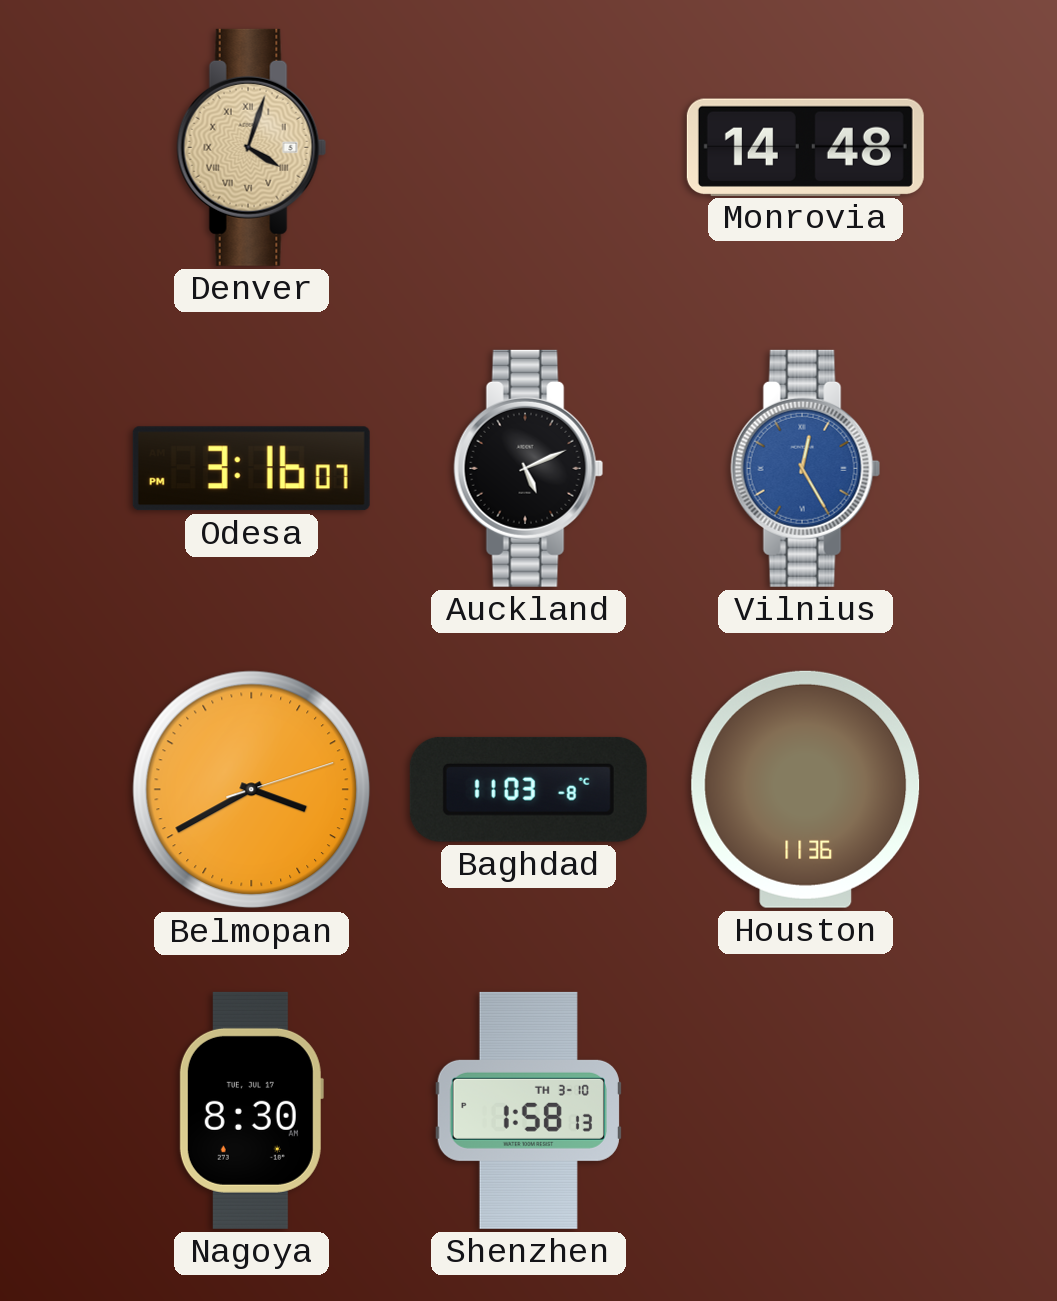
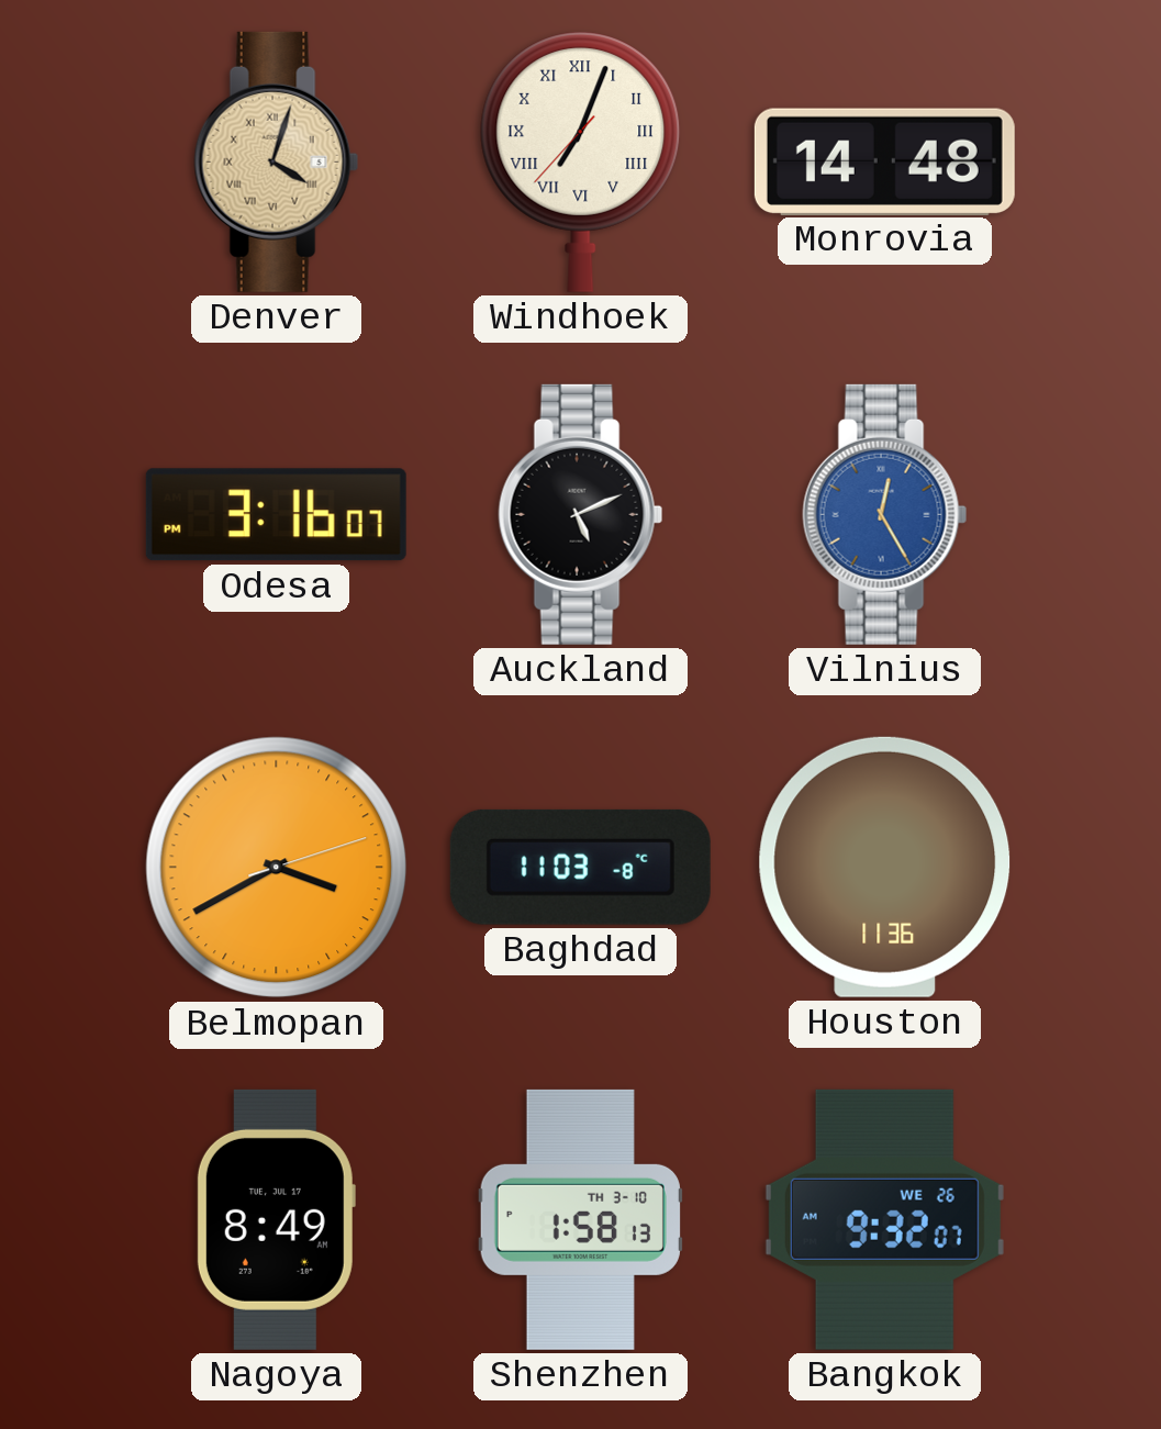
Windhoek: none -> 7:03
Nagoya: 8:30 -> 8:49
Bangkok: none -> 9:32
